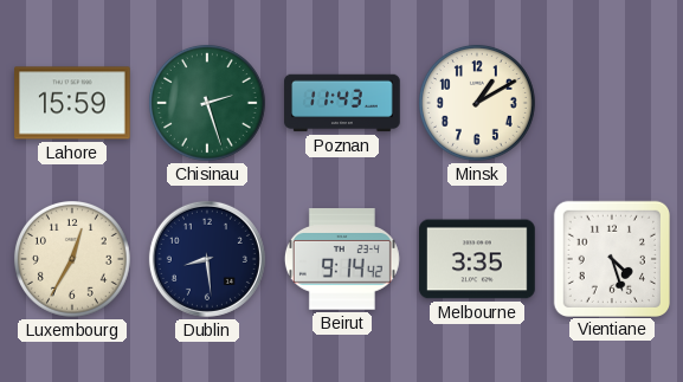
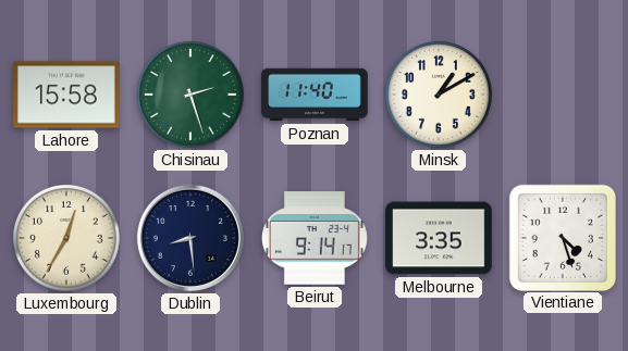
Lahore: 15:59 -> 15:58
Poznan: 11:43 -> 11:40
Beirut: 9:14:42 -> 9:14:17
